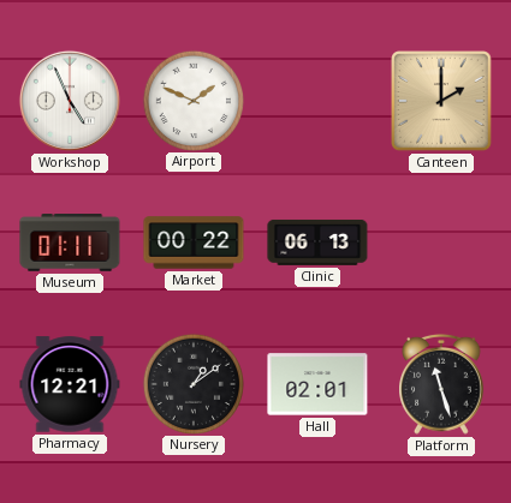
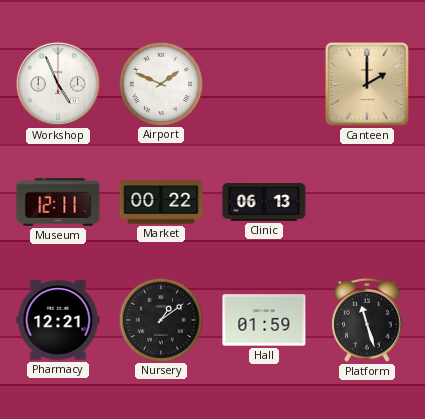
Museum: 01:11 -> 12:11
Hall: 02:01 -> 01:59
